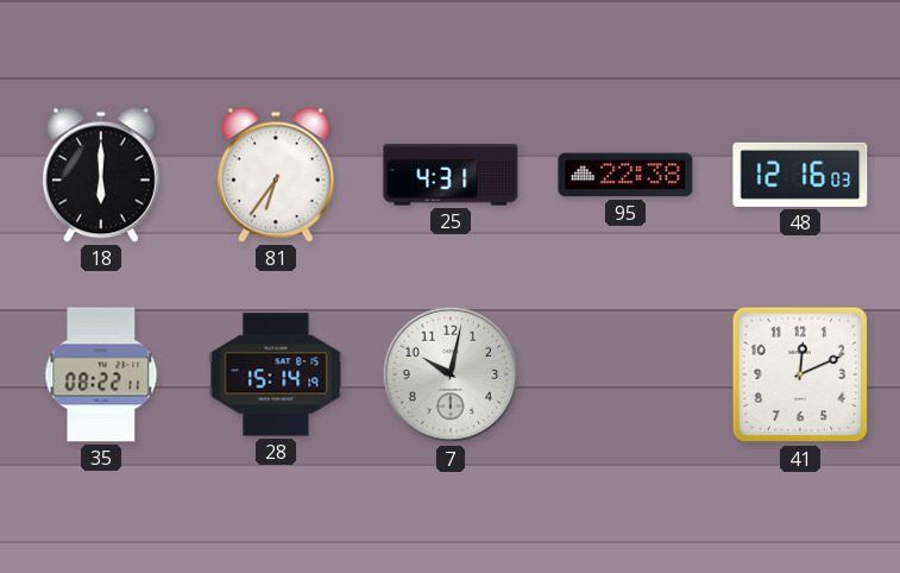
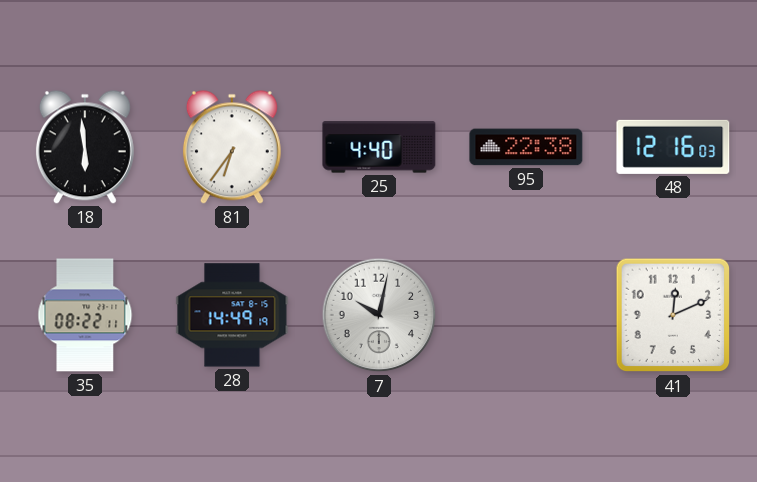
18: 6:00 -> 5:59
25: 4:31 -> 4:40
28: 15:14 -> 14:49
